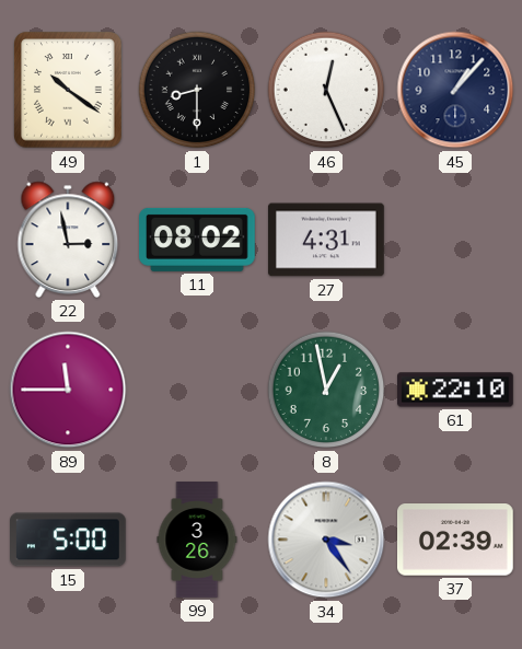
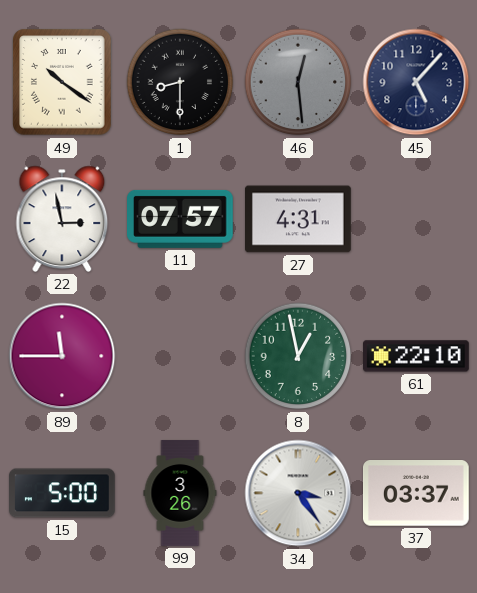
46: 12:26 -> 12:29
46 dial: white -> grey
45: 1:07 -> 5:07
11: 08:02 -> 07:57
37: 02:39 -> 03:37
